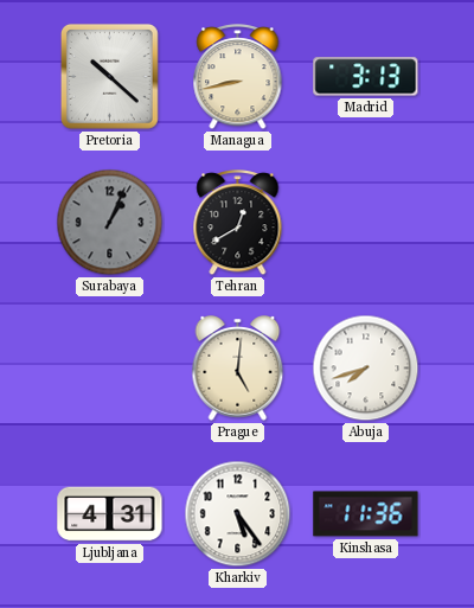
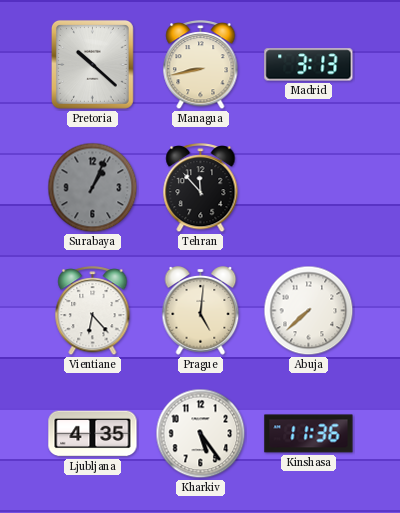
Tehran: 12:40 -> 11:53
Vientiane: none -> 6:23
Abuja: 7:42 -> 7:38
Ljubljana: 4:31 -> 4:35
